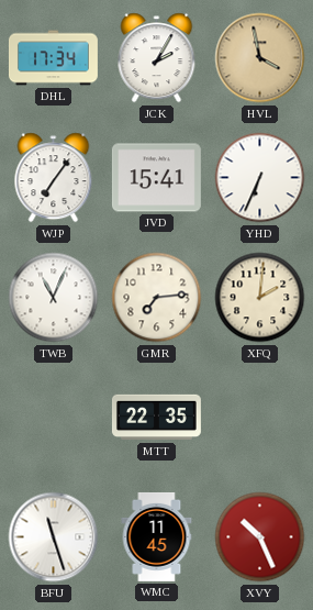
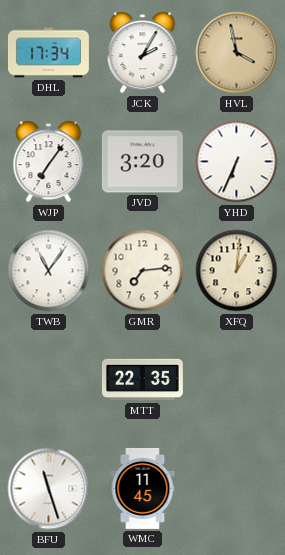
JVD: 15:41 -> 3:20
TWB: 11:04 -> 11:06
XFQ: 2:01 -> 1:01
XVY: 10:26 -> none
